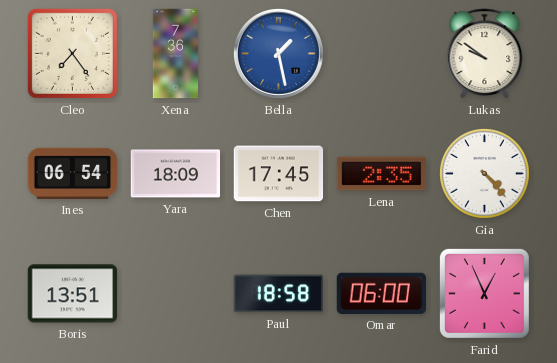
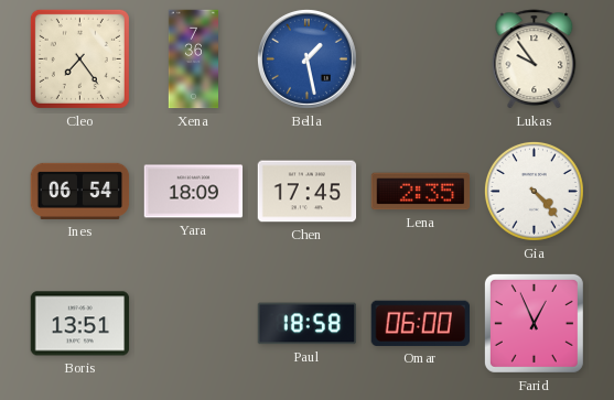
Lukas: 9:51 -> 9:54
